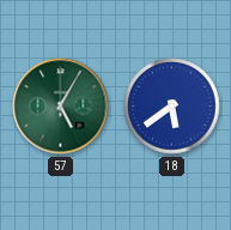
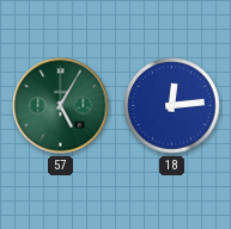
18: 5:39 -> 12:14
